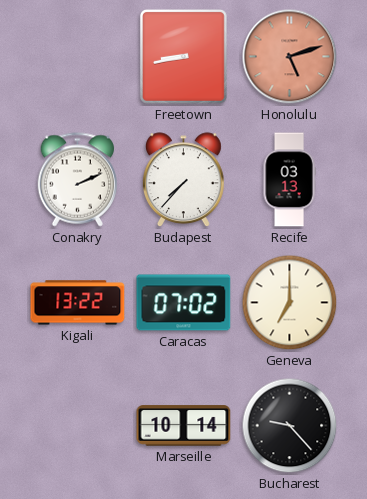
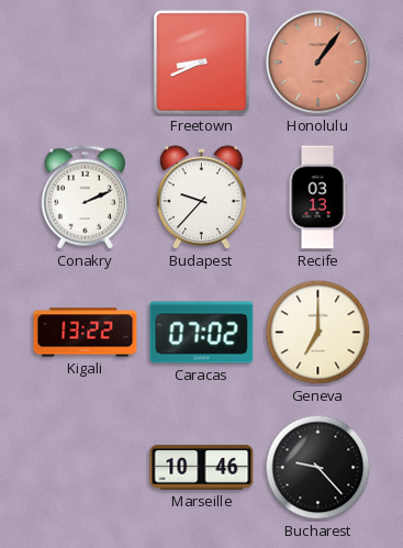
Freetown: 8:43 -> 8:41
Honolulu: 5:12 -> 1:06
Budapest: 7:37 -> 9:37
Marseille: 10:14 -> 10:46
